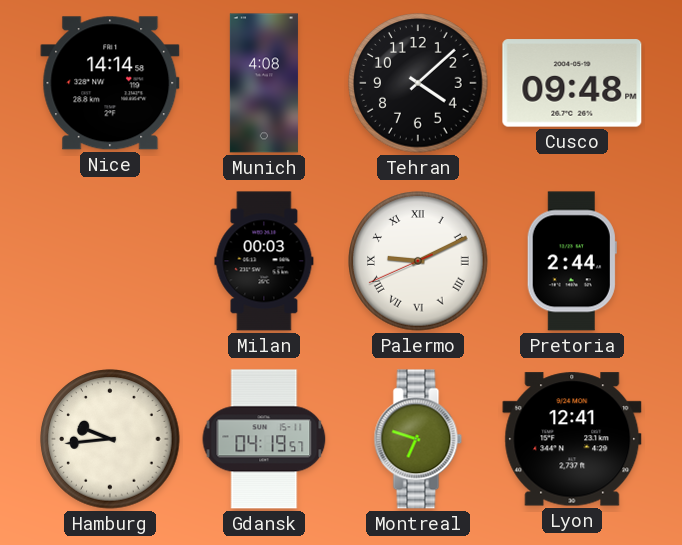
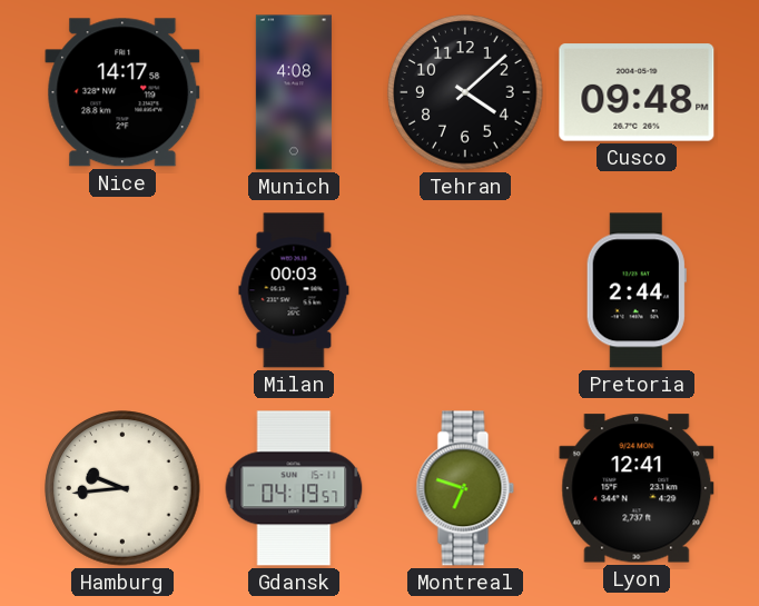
Nice: 14:14 -> 14:17
Palermo: 9:10 -> none
